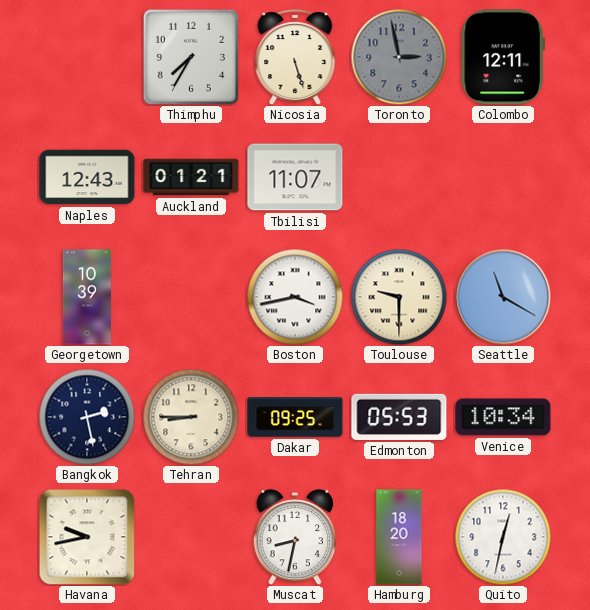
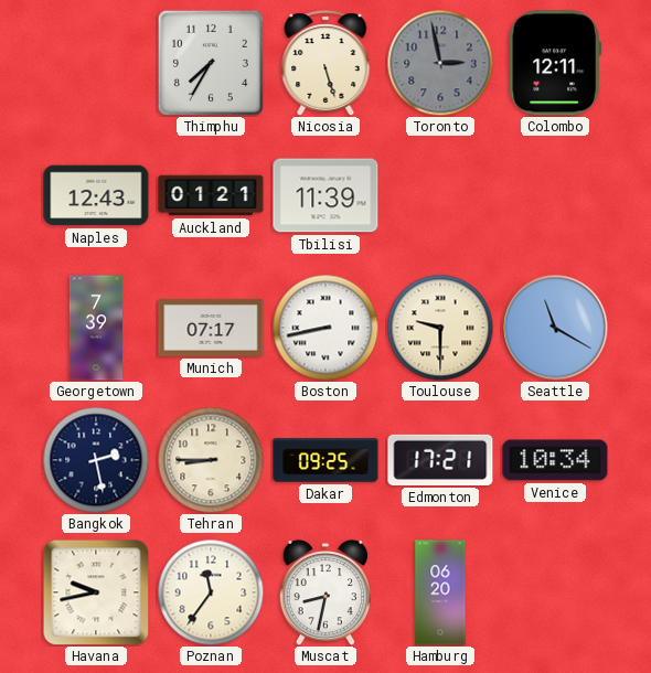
Tbilisi: 11:07 -> 11:39
Georgetown: 10:39 -> 7:39
Munich: none -> 07:17
Boston: 3:43 -> 8:43
Edmonton: 05:53 -> 17:21
Poznan: none -> 11:36
Hamburg: 18:20 -> 06:20
Quito: 12:32 -> none
